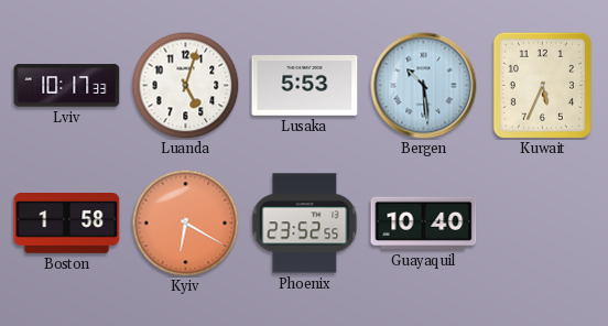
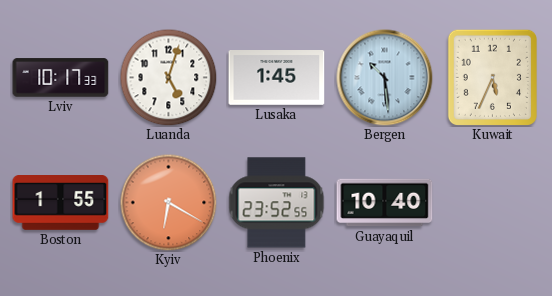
Lusaka: 5:53 -> 1:45
Boston: 1:58 -> 1:55
